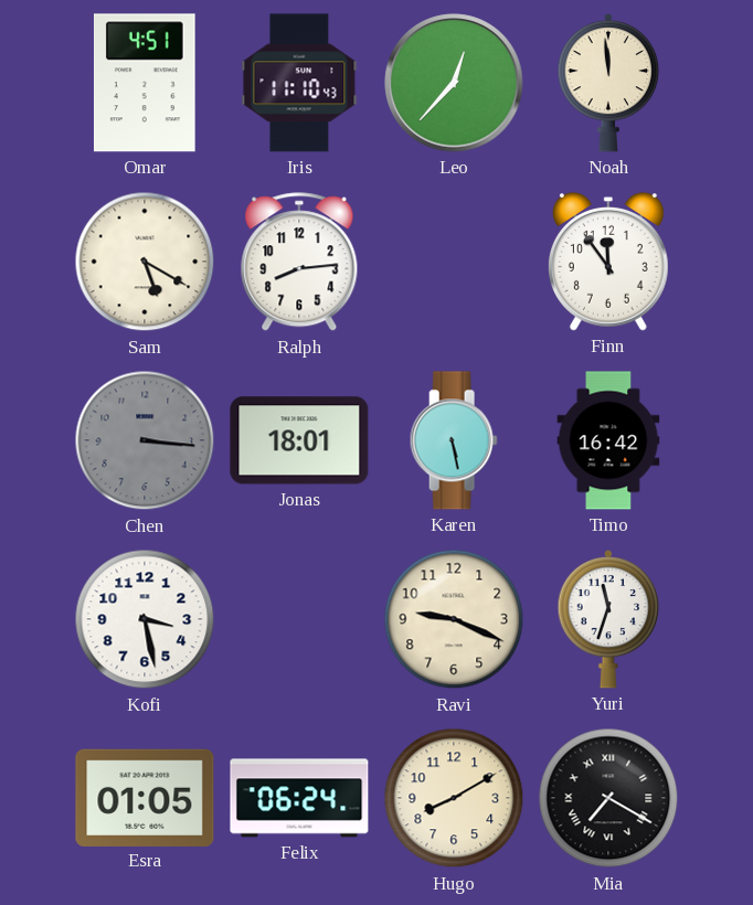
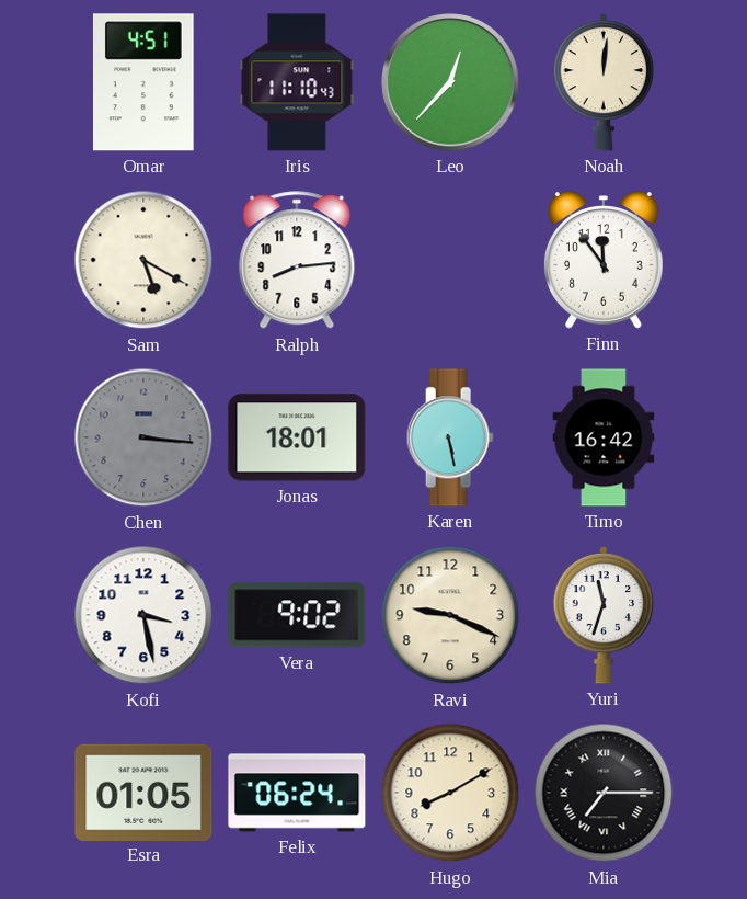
Noah: 11:59 -> 12:01
Vera: none -> 9:02
Mia: 7:20 -> 7:15
